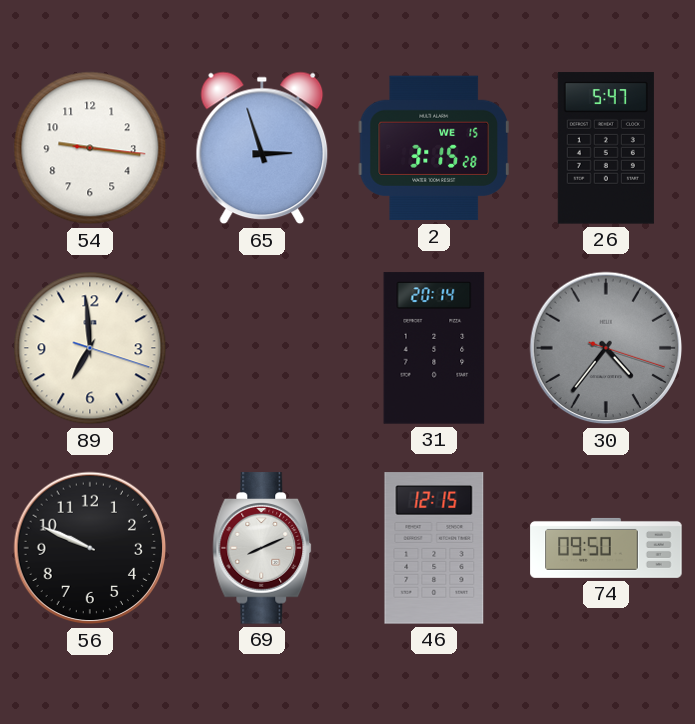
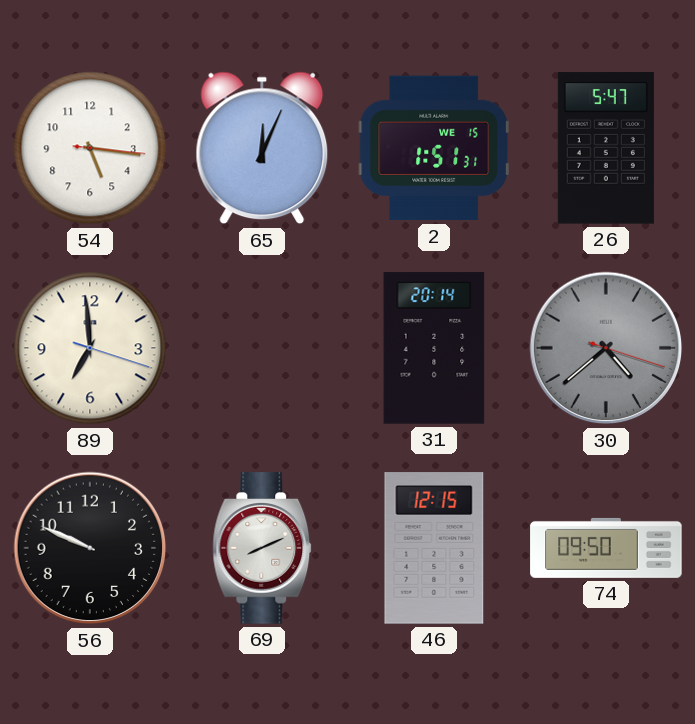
54: 9:16 -> 5:16
65: 2:57 -> 12:04
2: 3:15 -> 1:51
30: 4:36 -> 4:38
